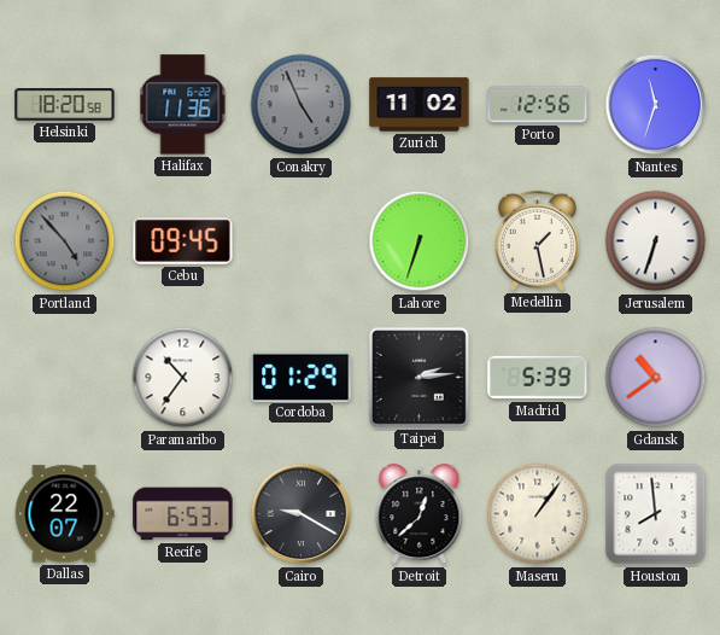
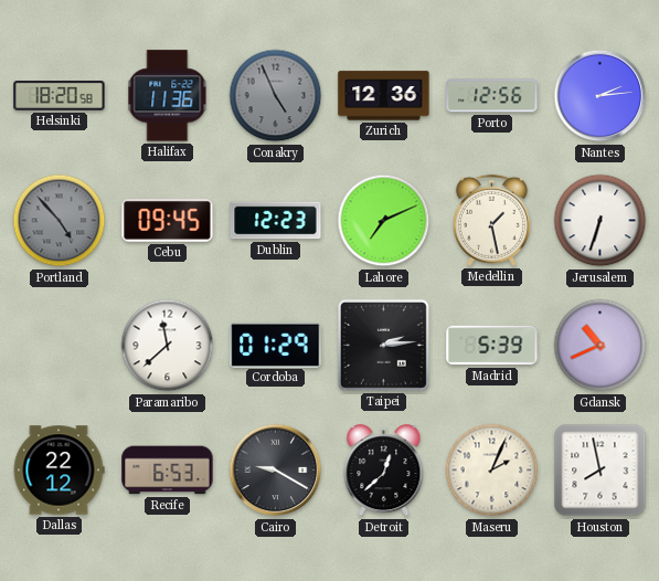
Zurich: 11:02 -> 12:36
Nantes: 11:33 -> 2:14
Dublin: none -> 12:23
Lahore: 6:33 -> 7:11
Paramaribo: 10:36 -> 11:38
Gdansk: 10:39 -> 10:41
Dallas: 22:07 -> 22:12
Maseru: 1:06 -> 2:04
Houston: 7:59 -> 7:58
